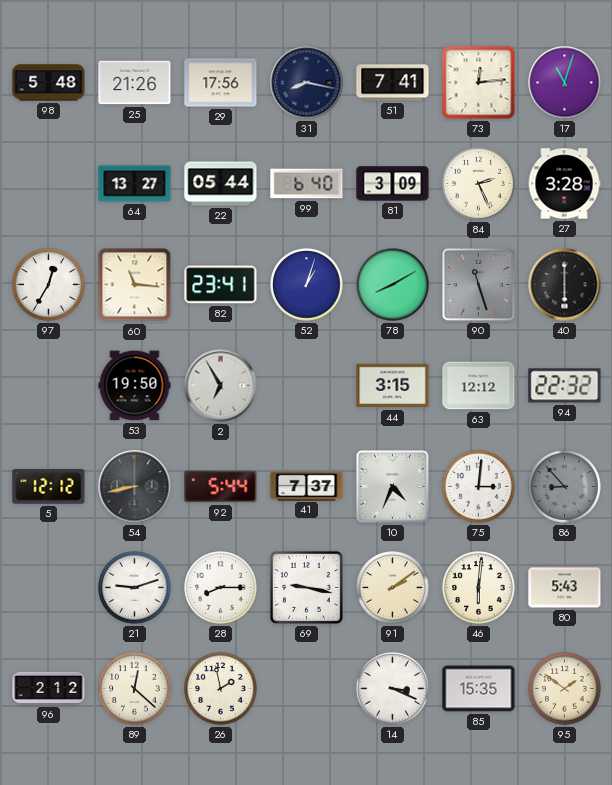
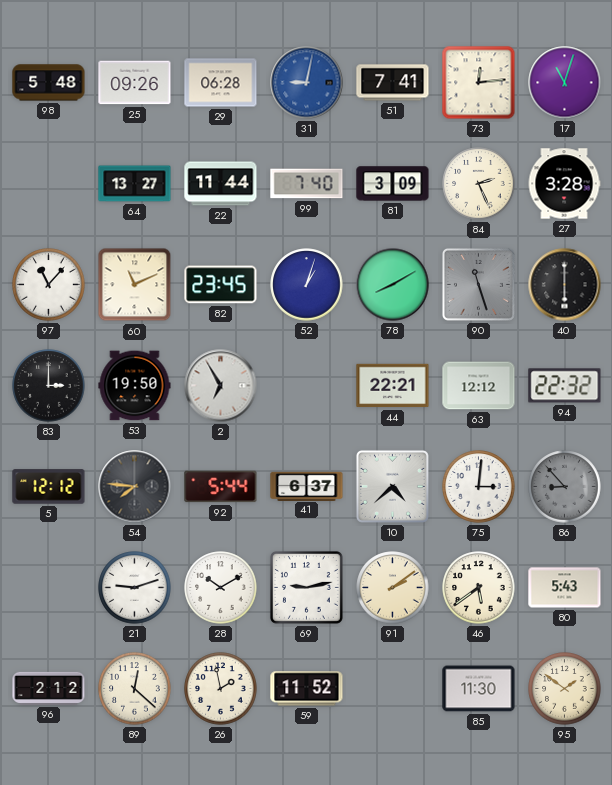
25: 21:26 -> 09:26
29: 17:56 -> 06:28
31: 8:17 -> 9:02
31 dial: navy -> blue
22: 05:44 -> 11:44
99: 6:40 -> 7:40
97: 12:35 -> 11:07
60: 11:16 -> 11:11
82: 23:41 -> 23:45
83: none -> 3:00
44: 3:15 -> 22:21
54: 8:43 -> 7:46
41: 7:37 -> 6:37
10: 4:34 -> 4:38
28: 8:15 -> 10:10
69: 9:17 -> 9:13
46: 6:01 -> 5:39
59: none -> 11:52
14: 3:19 -> none
85: 15:35 -> 11:30
